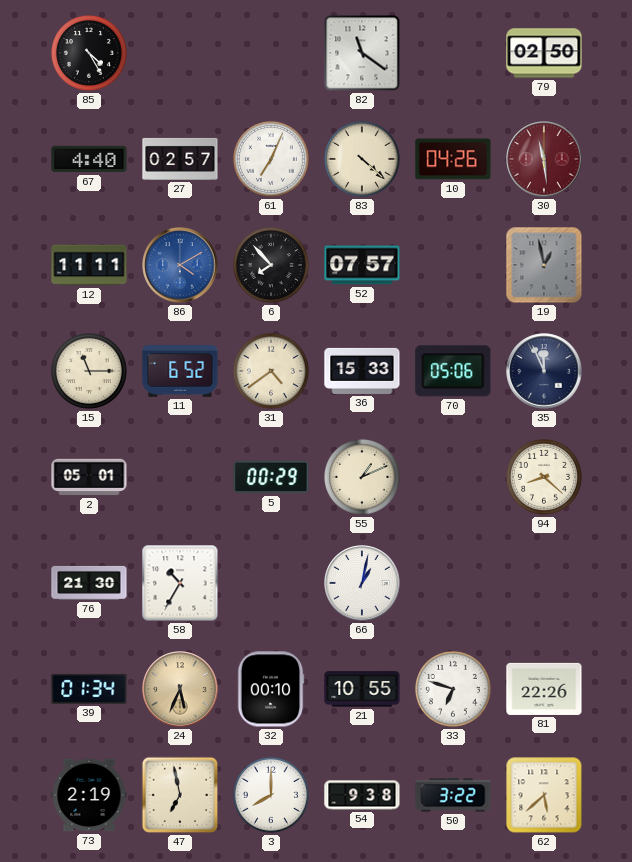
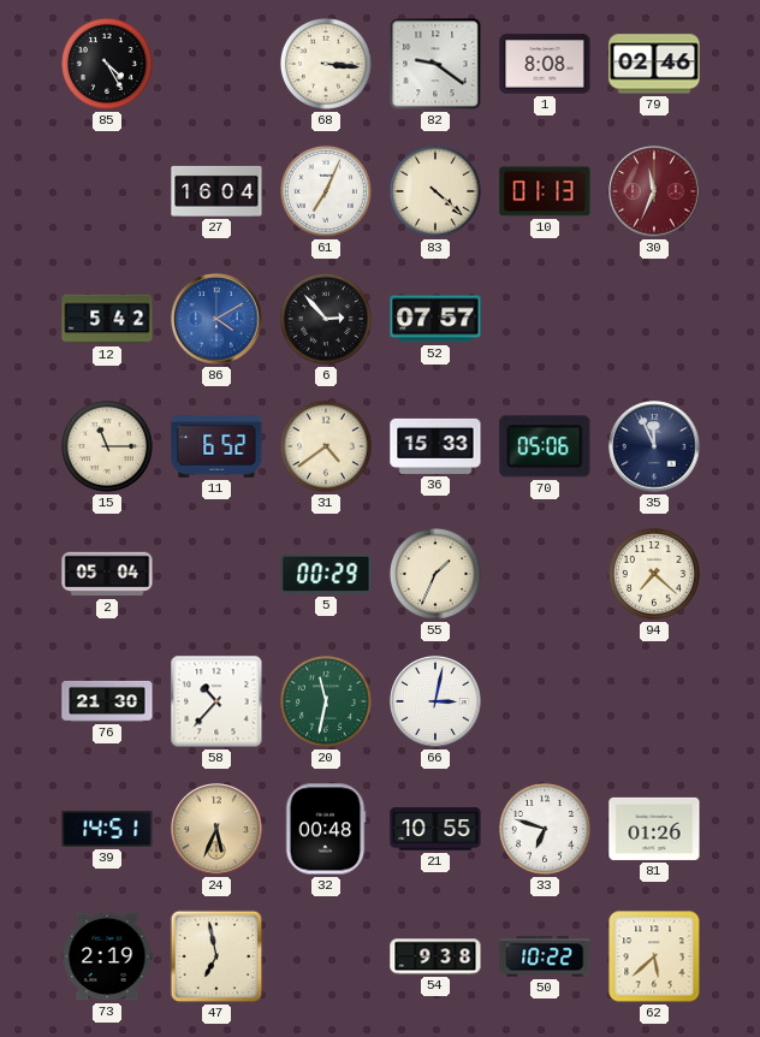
68: none -> 3:16
82: 11:21 -> 9:21
1: none -> 8:08
79: 02:50 -> 02:46
67: 4:40 -> none
27: 02:57 -> 16:04
10: 04:26 -> 01:13
30: 11:29 -> 11:34
12: 11:11 -> 5:42
6: 7:53 -> 2:53
19: 12:58 -> none
2: 05:01 -> 05:04
55: 1:11 -> 1:34
94: 8:22 -> 7:22
58: 10:35 -> 10:37
20: none -> 11:32
66: 1:02 -> 3:02
39: 01:34 -> 14:51
32: 00:10 -> 00:48
81: 22:26 -> 01:26
3: 8:00 -> none
50: 3:22 -> 10:22
